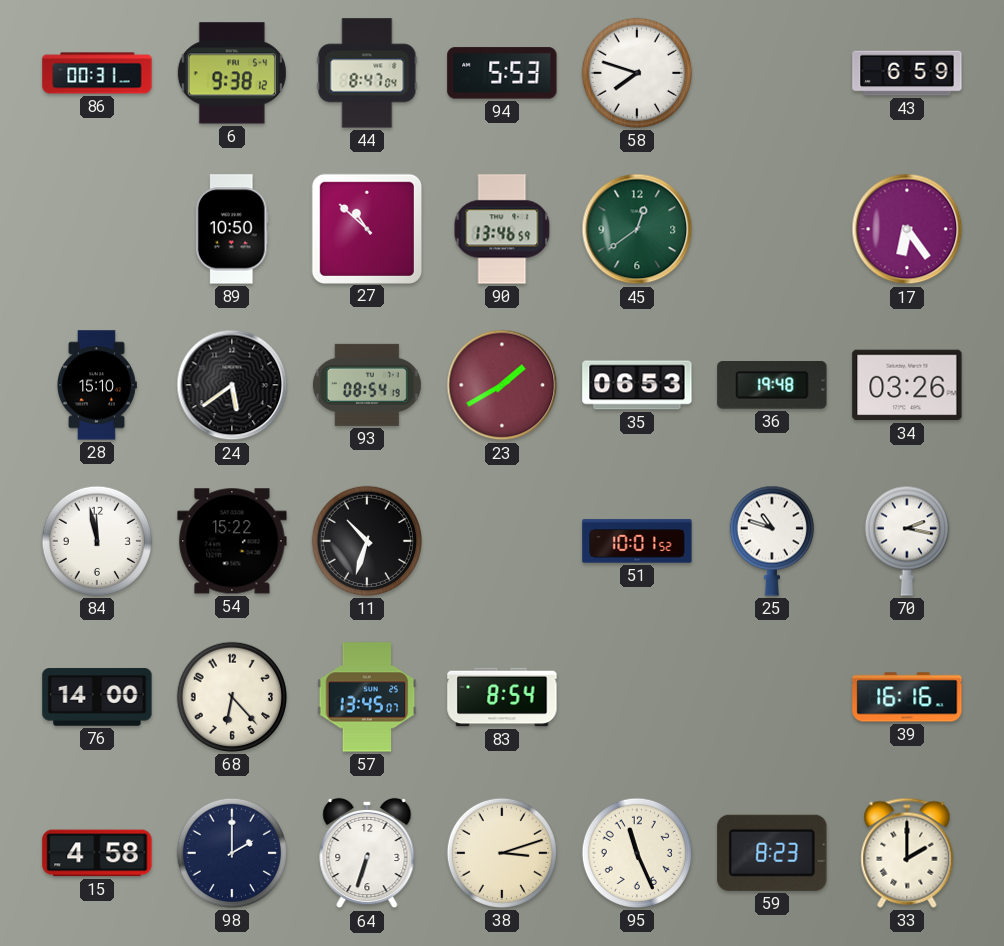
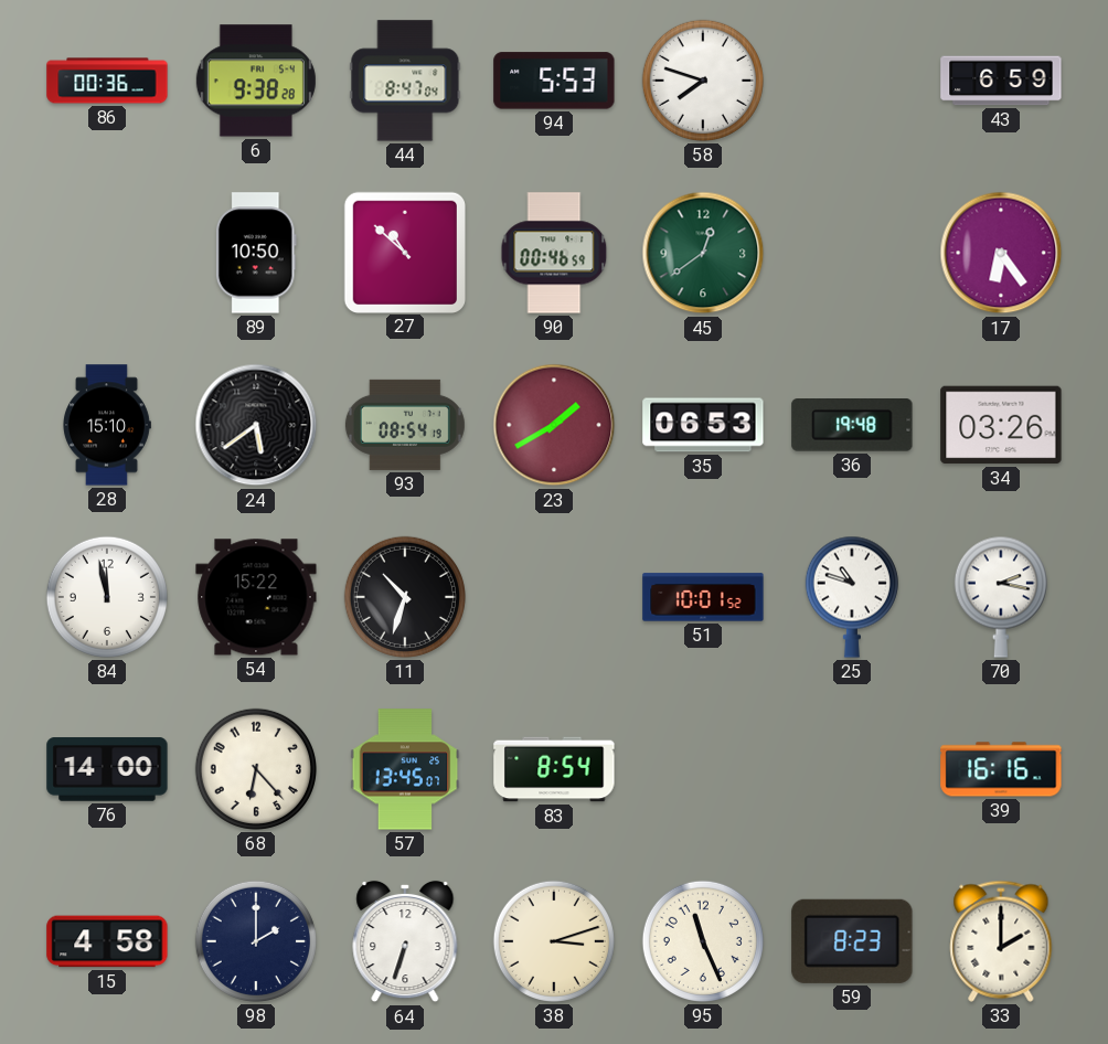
86: 00:31 -> 00:36
6: 9:38:12 -> 9:38:28
90: 13:46 -> 00:46
